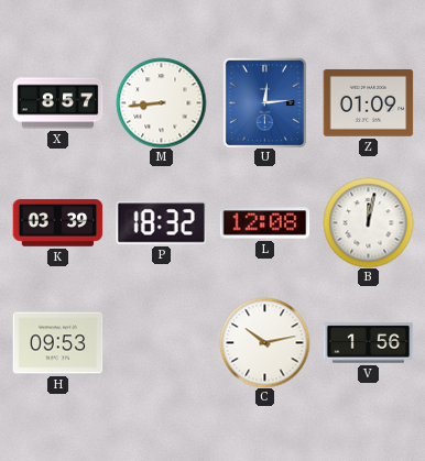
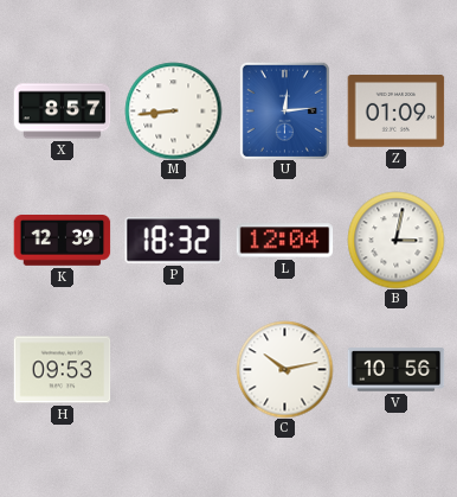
K: 03:39 -> 12:39
L: 12:08 -> 12:04
B: 12:02 -> 3:02
V: 1:56 -> 10:56
